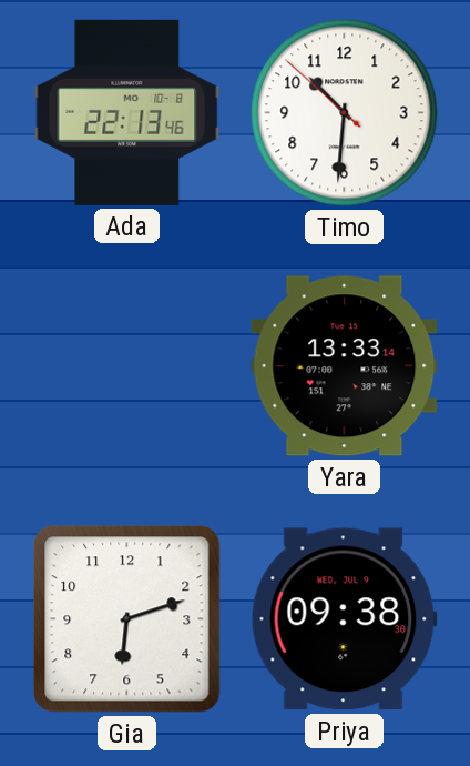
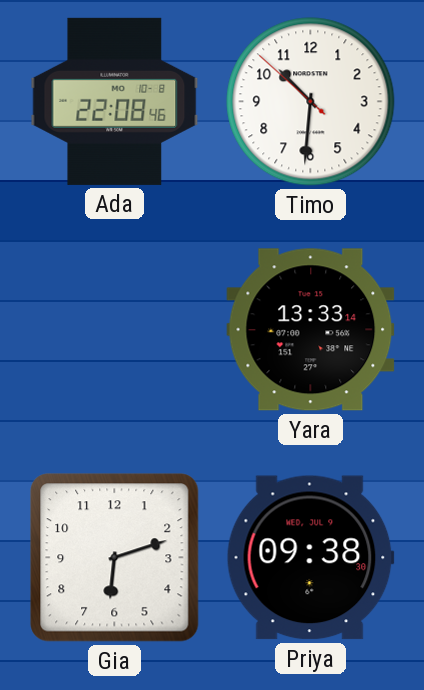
Ada: 22:13 -> 22:08
